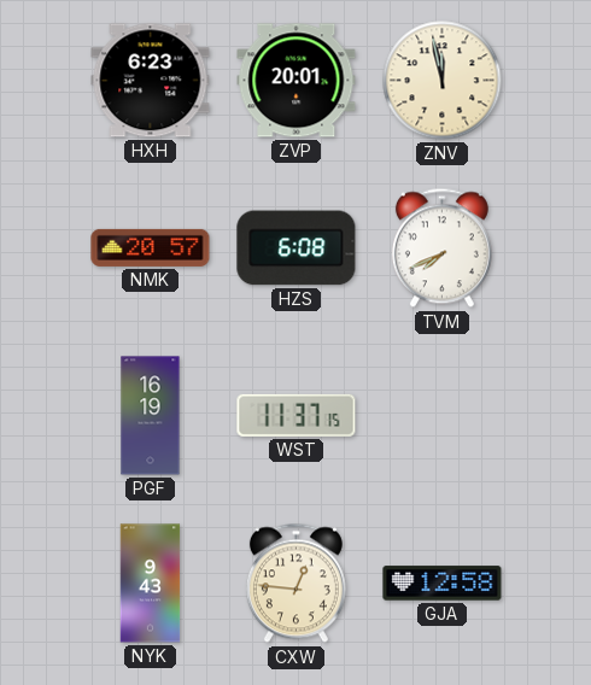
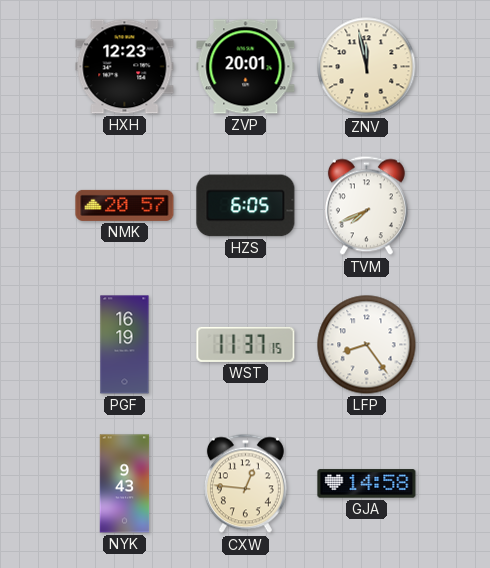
HXH: 6:23 -> 12:23
HZS: 6:08 -> 6:05
LFP: none -> 8:24
GJA: 12:58 -> 14:58
